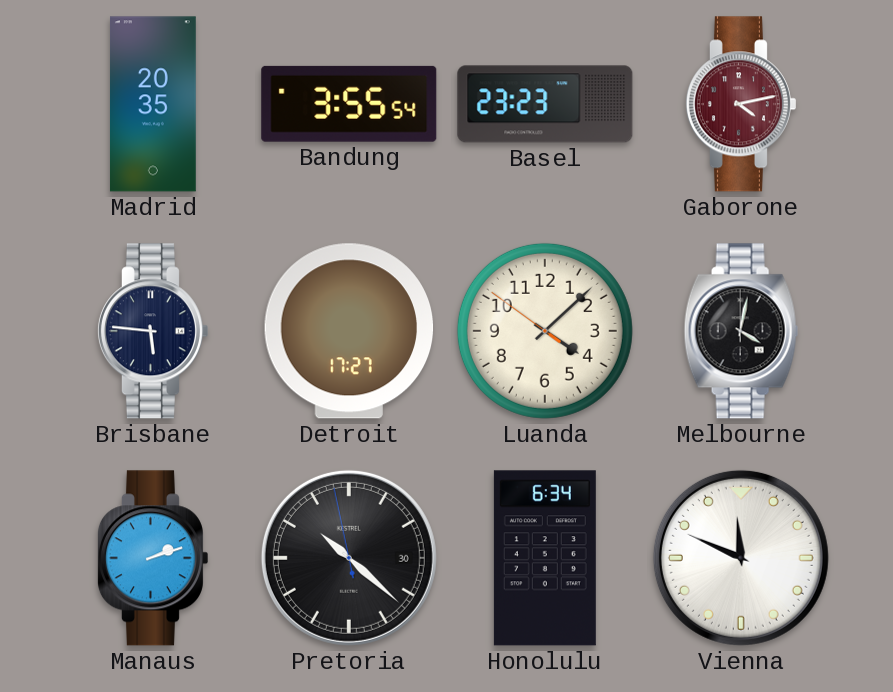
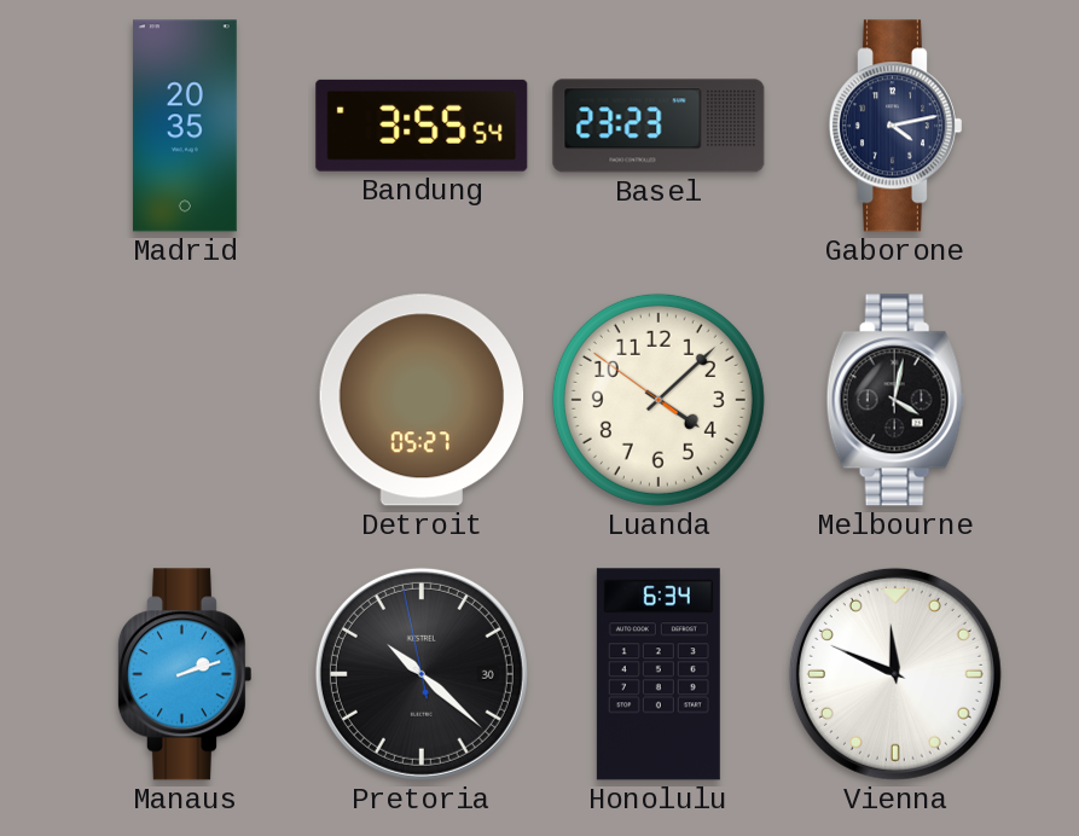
Gaborone dial: burgundy -> navy
Brisbane: 5:46 -> none
Detroit: 17:27 -> 05:27
